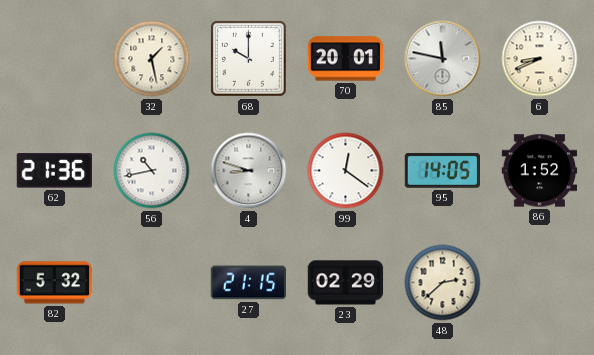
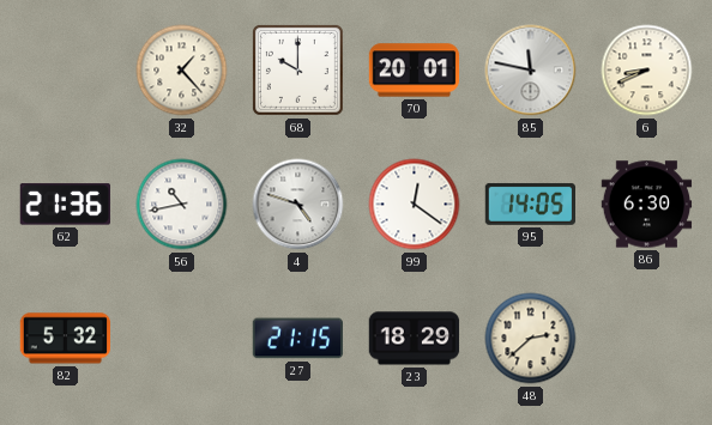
32: 1:28 -> 1:23
4: 8:48 -> 4:48
86: 1:52 -> 6:30
23: 02:29 -> 18:29
